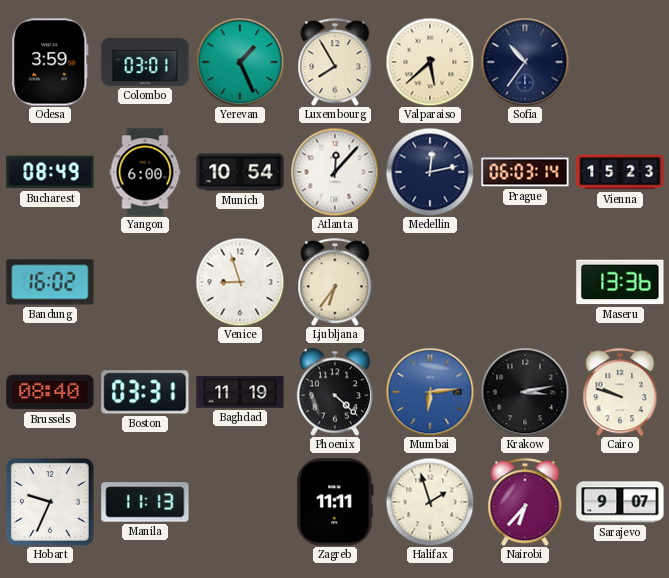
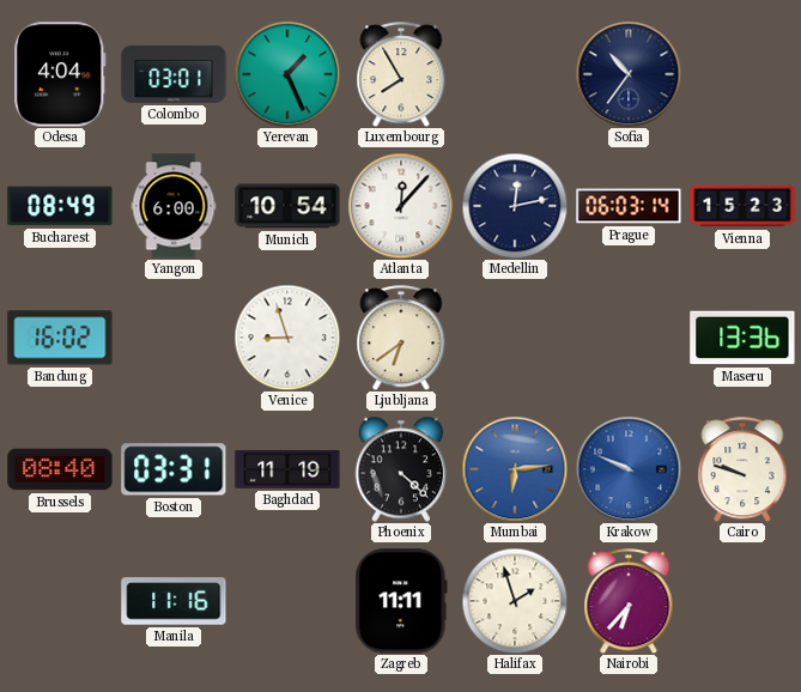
Odesa: 3:59 -> 4:04
Valparaiso: 5:38 -> none
Ljubljana: 6:36 -> 6:39
Krakow: 3:13 -> 9:49
Krakow dial: black -> blue
Hobart: 9:34 -> none
Manila: 11:13 -> 11:16
Sarajevo: 9:07 -> none
